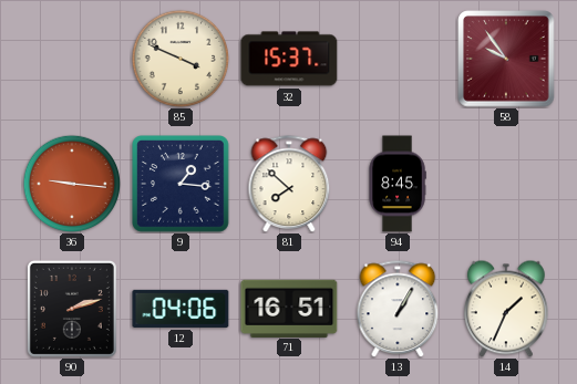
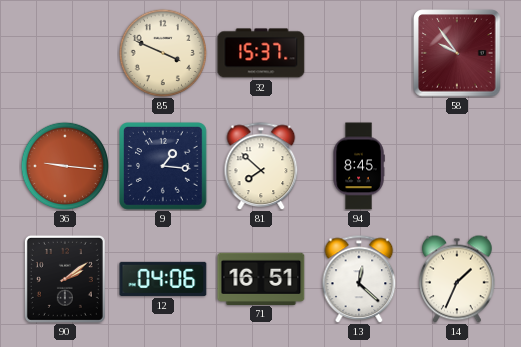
90: 2:12 -> 2:09
13: 1:05 -> 12:22
